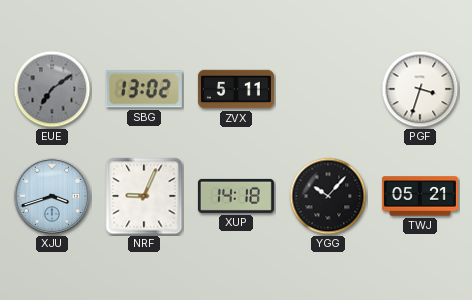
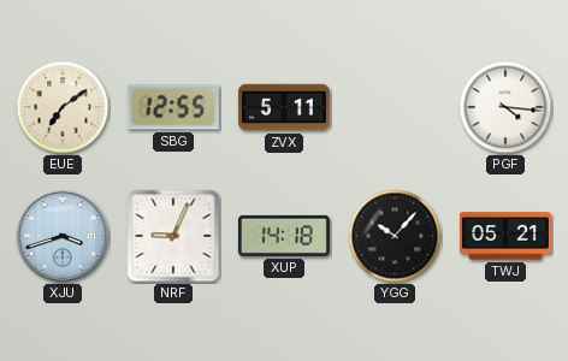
EUE dial: grey -> cream
SBG: 13:02 -> 12:55
PGF: 3:33 -> 4:16
